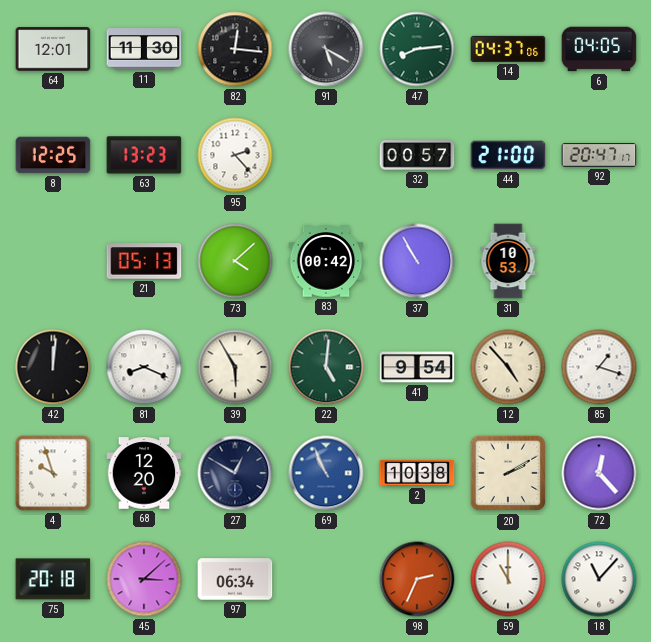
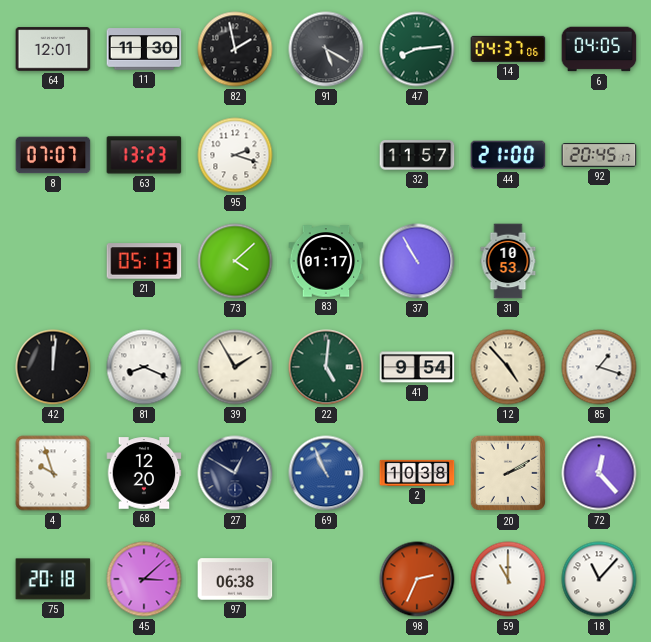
82: 12:16 -> 1:58
8: 12:25 -> 07:07
95: 2:23 -> 2:18
32: 00:57 -> 11:57
92: 20:47 -> 20:45
83: 00:42 -> 01:17
39: 5:55 -> 1:55
97: 06:34 -> 06:38
